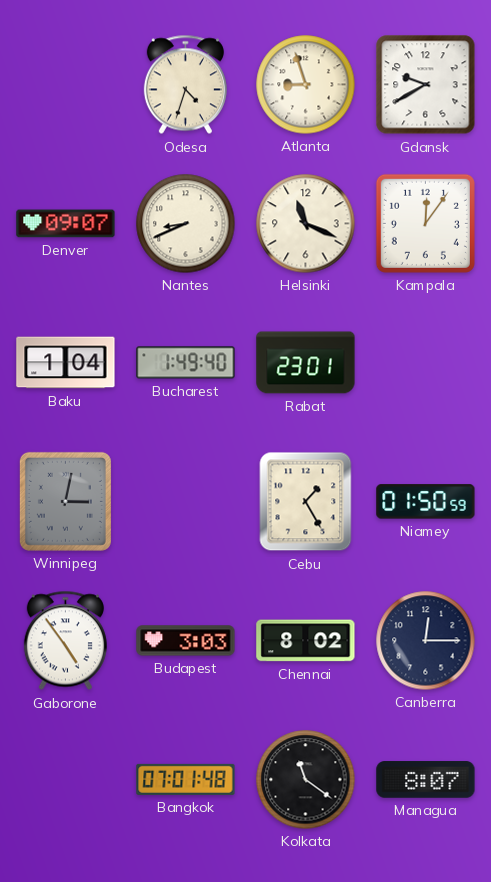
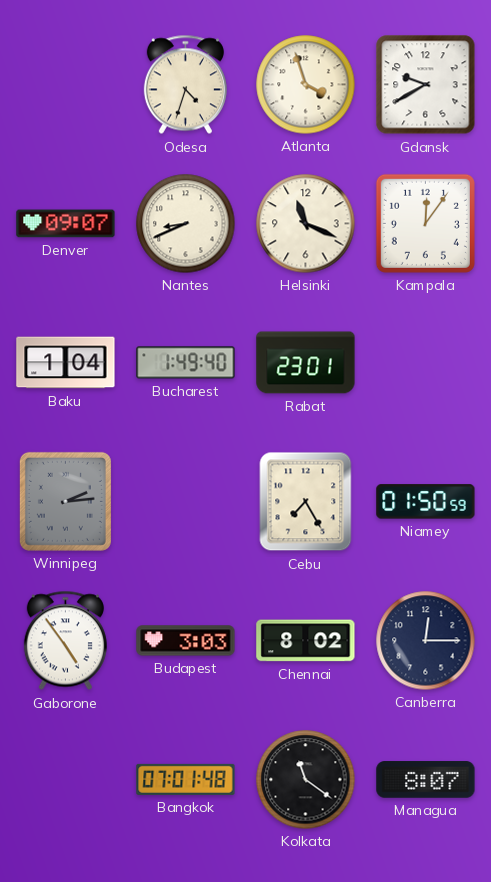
Atlanta: 8:57 -> 3:57
Winnipeg: 3:02 -> 2:14
Cebu: 1:25 -> 7:25
